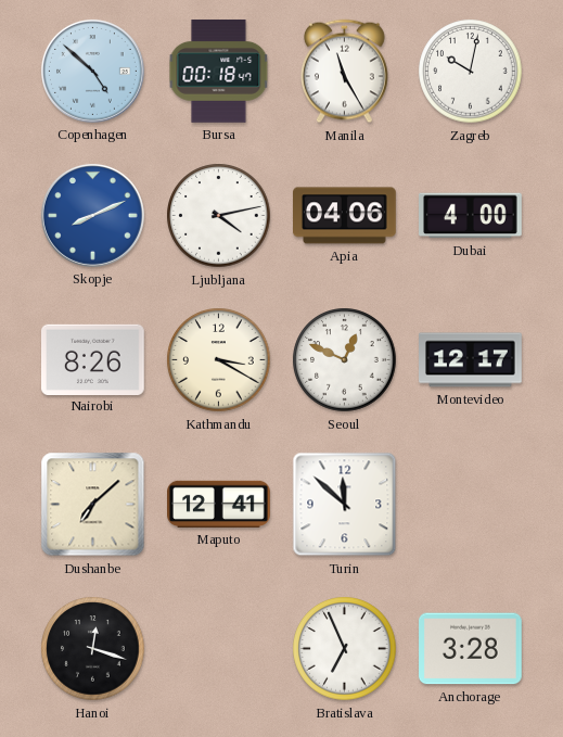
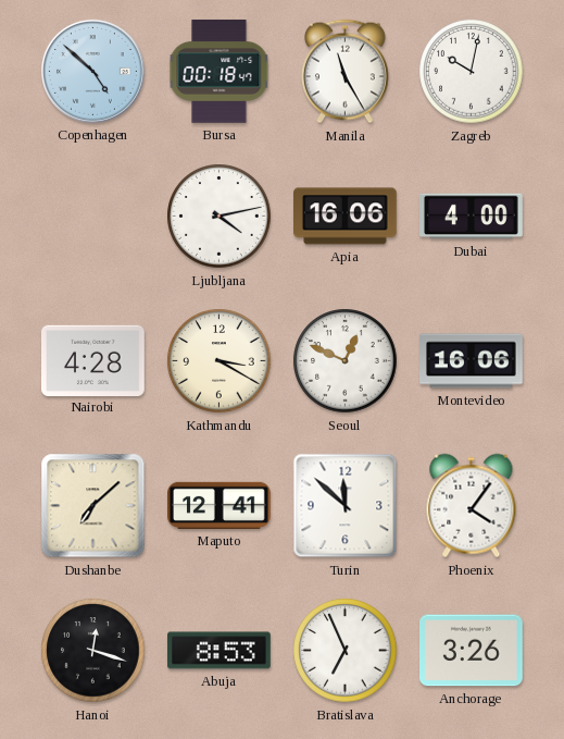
Skopje: 8:11 -> none
Apia: 04:06 -> 16:06
Nairobi: 8:26 -> 4:28
Montevideo: 12:17 -> 16:06
Phoenix: none -> 4:06
Abuja: none -> 8:53
Anchorage: 3:28 -> 3:26
